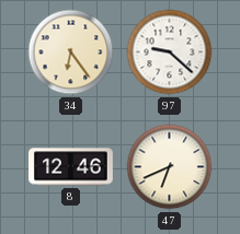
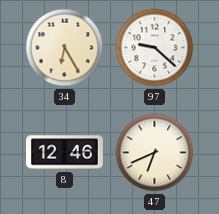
34: 6:24 -> 6:25
